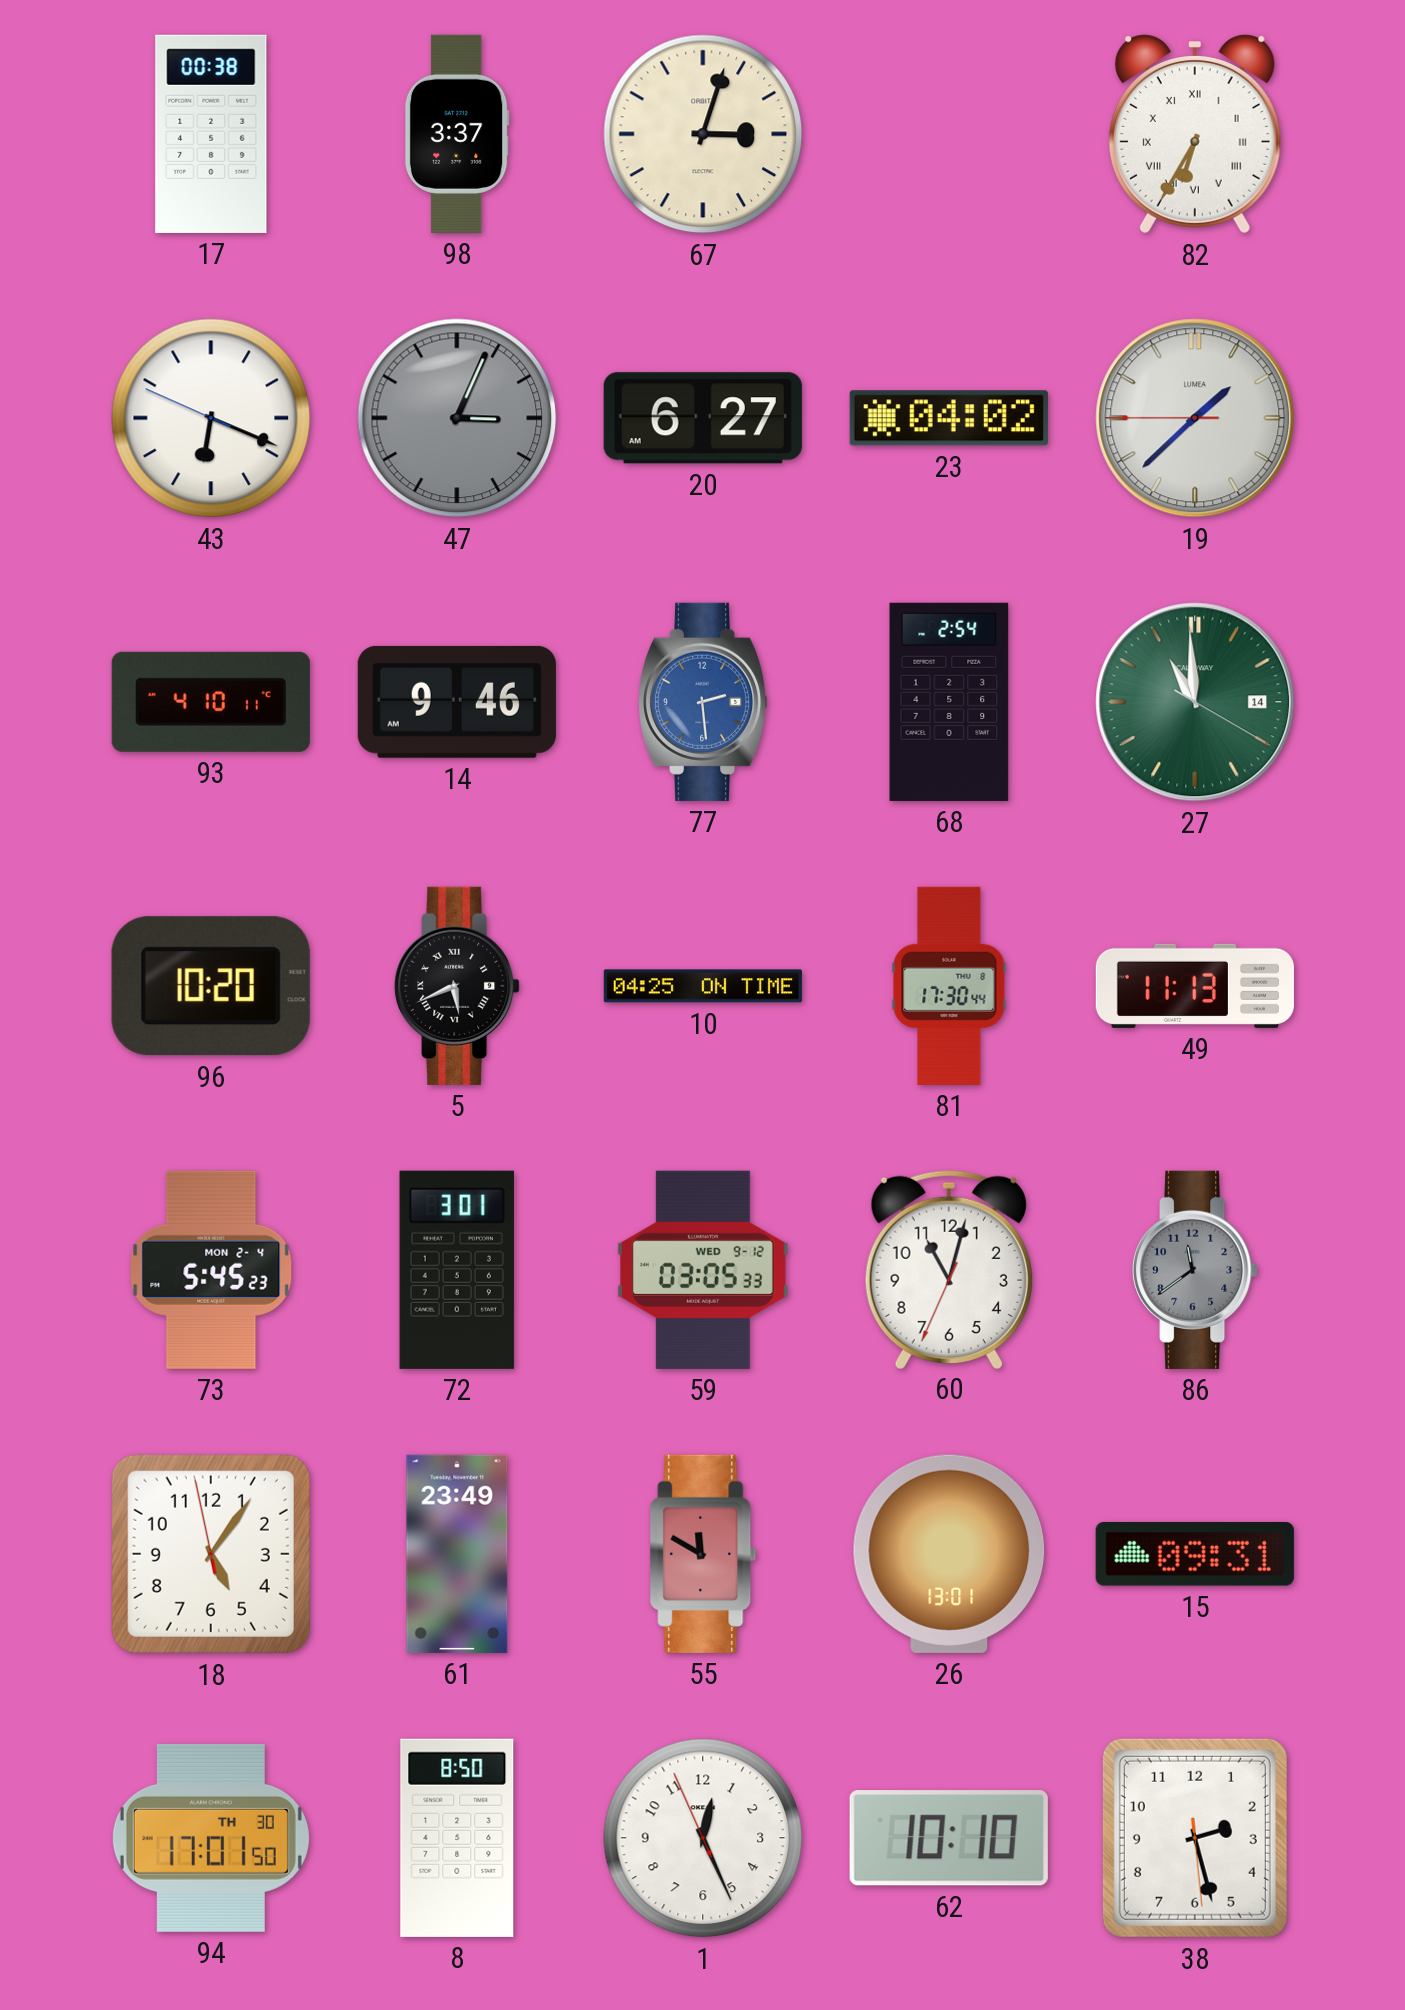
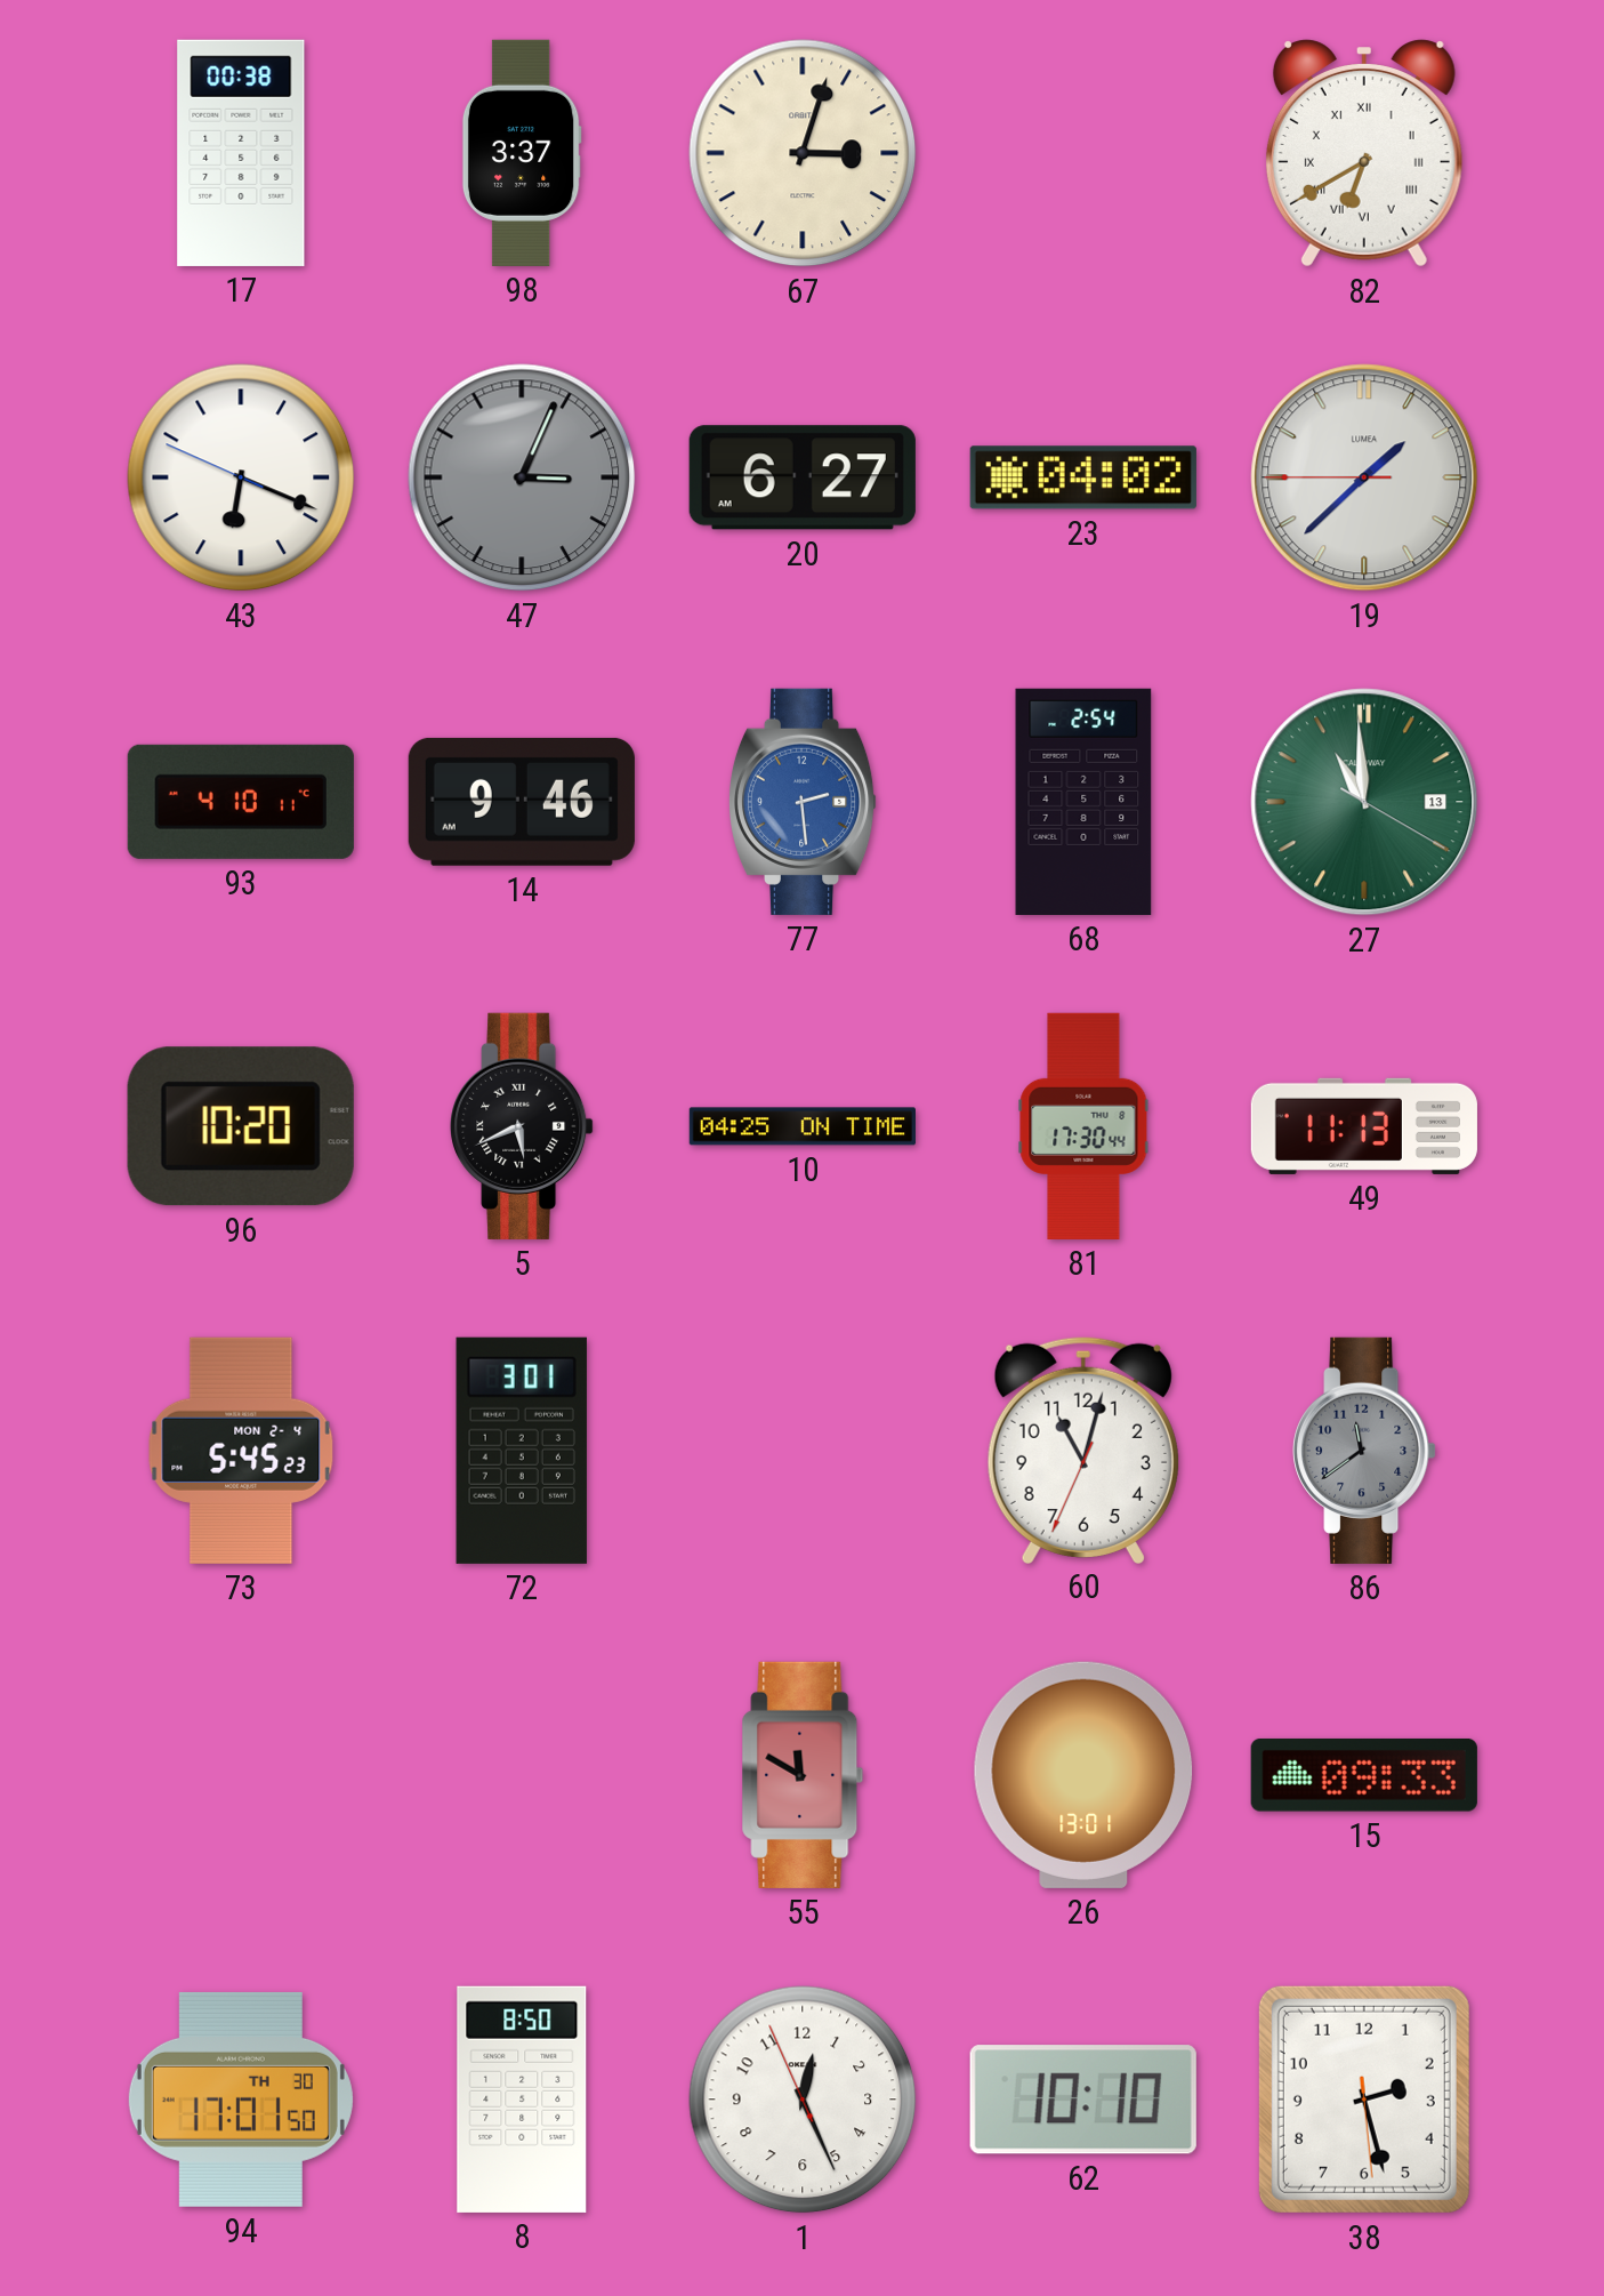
82: 6:35 -> 6:40
27 date: 14 -> 13
59: 03:05 -> none
18: 5:05 -> none
61: 23:49 -> none
15: 09:31 -> 09:33
